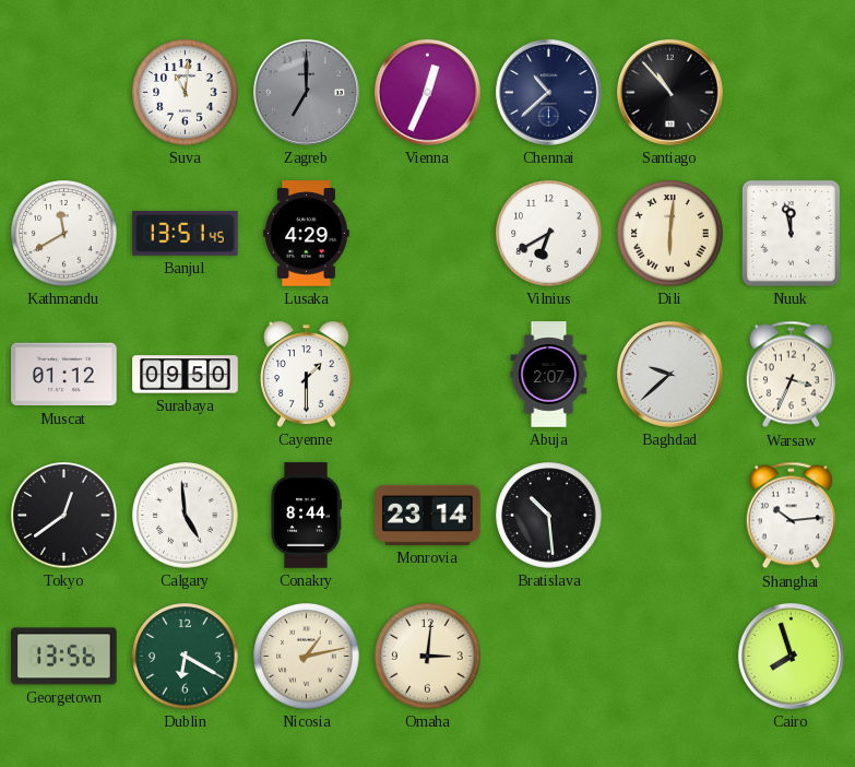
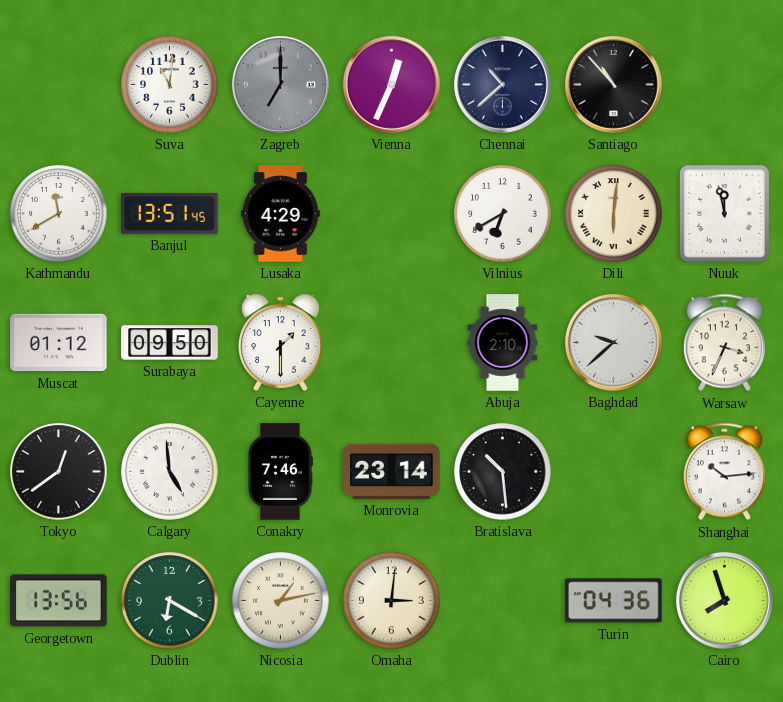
Abuja: 2:07 -> 2:10
Conakry: 8:44 -> 7:46
Turin: none -> 04:36
